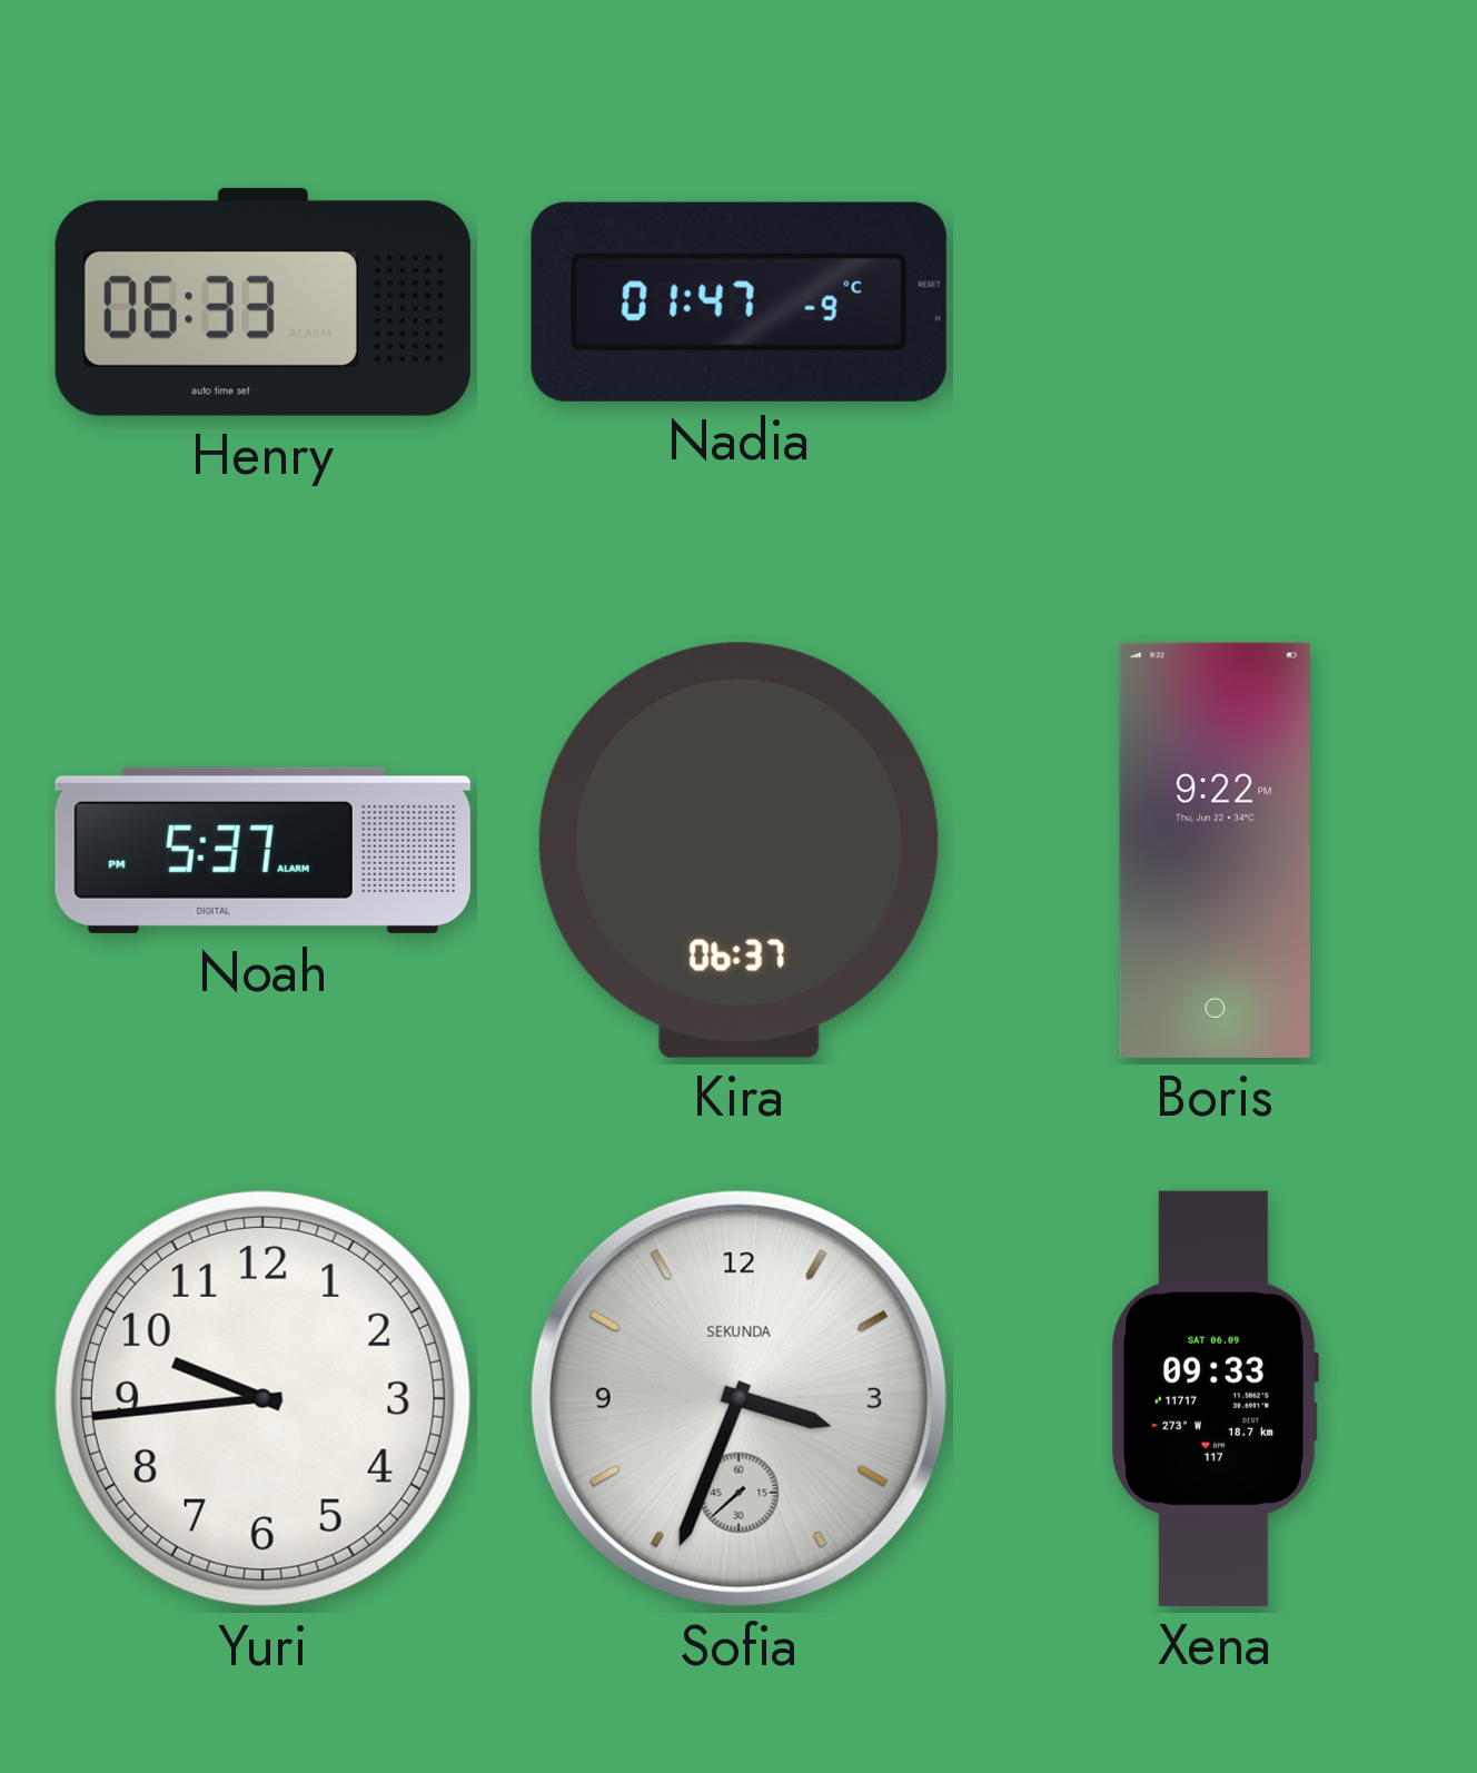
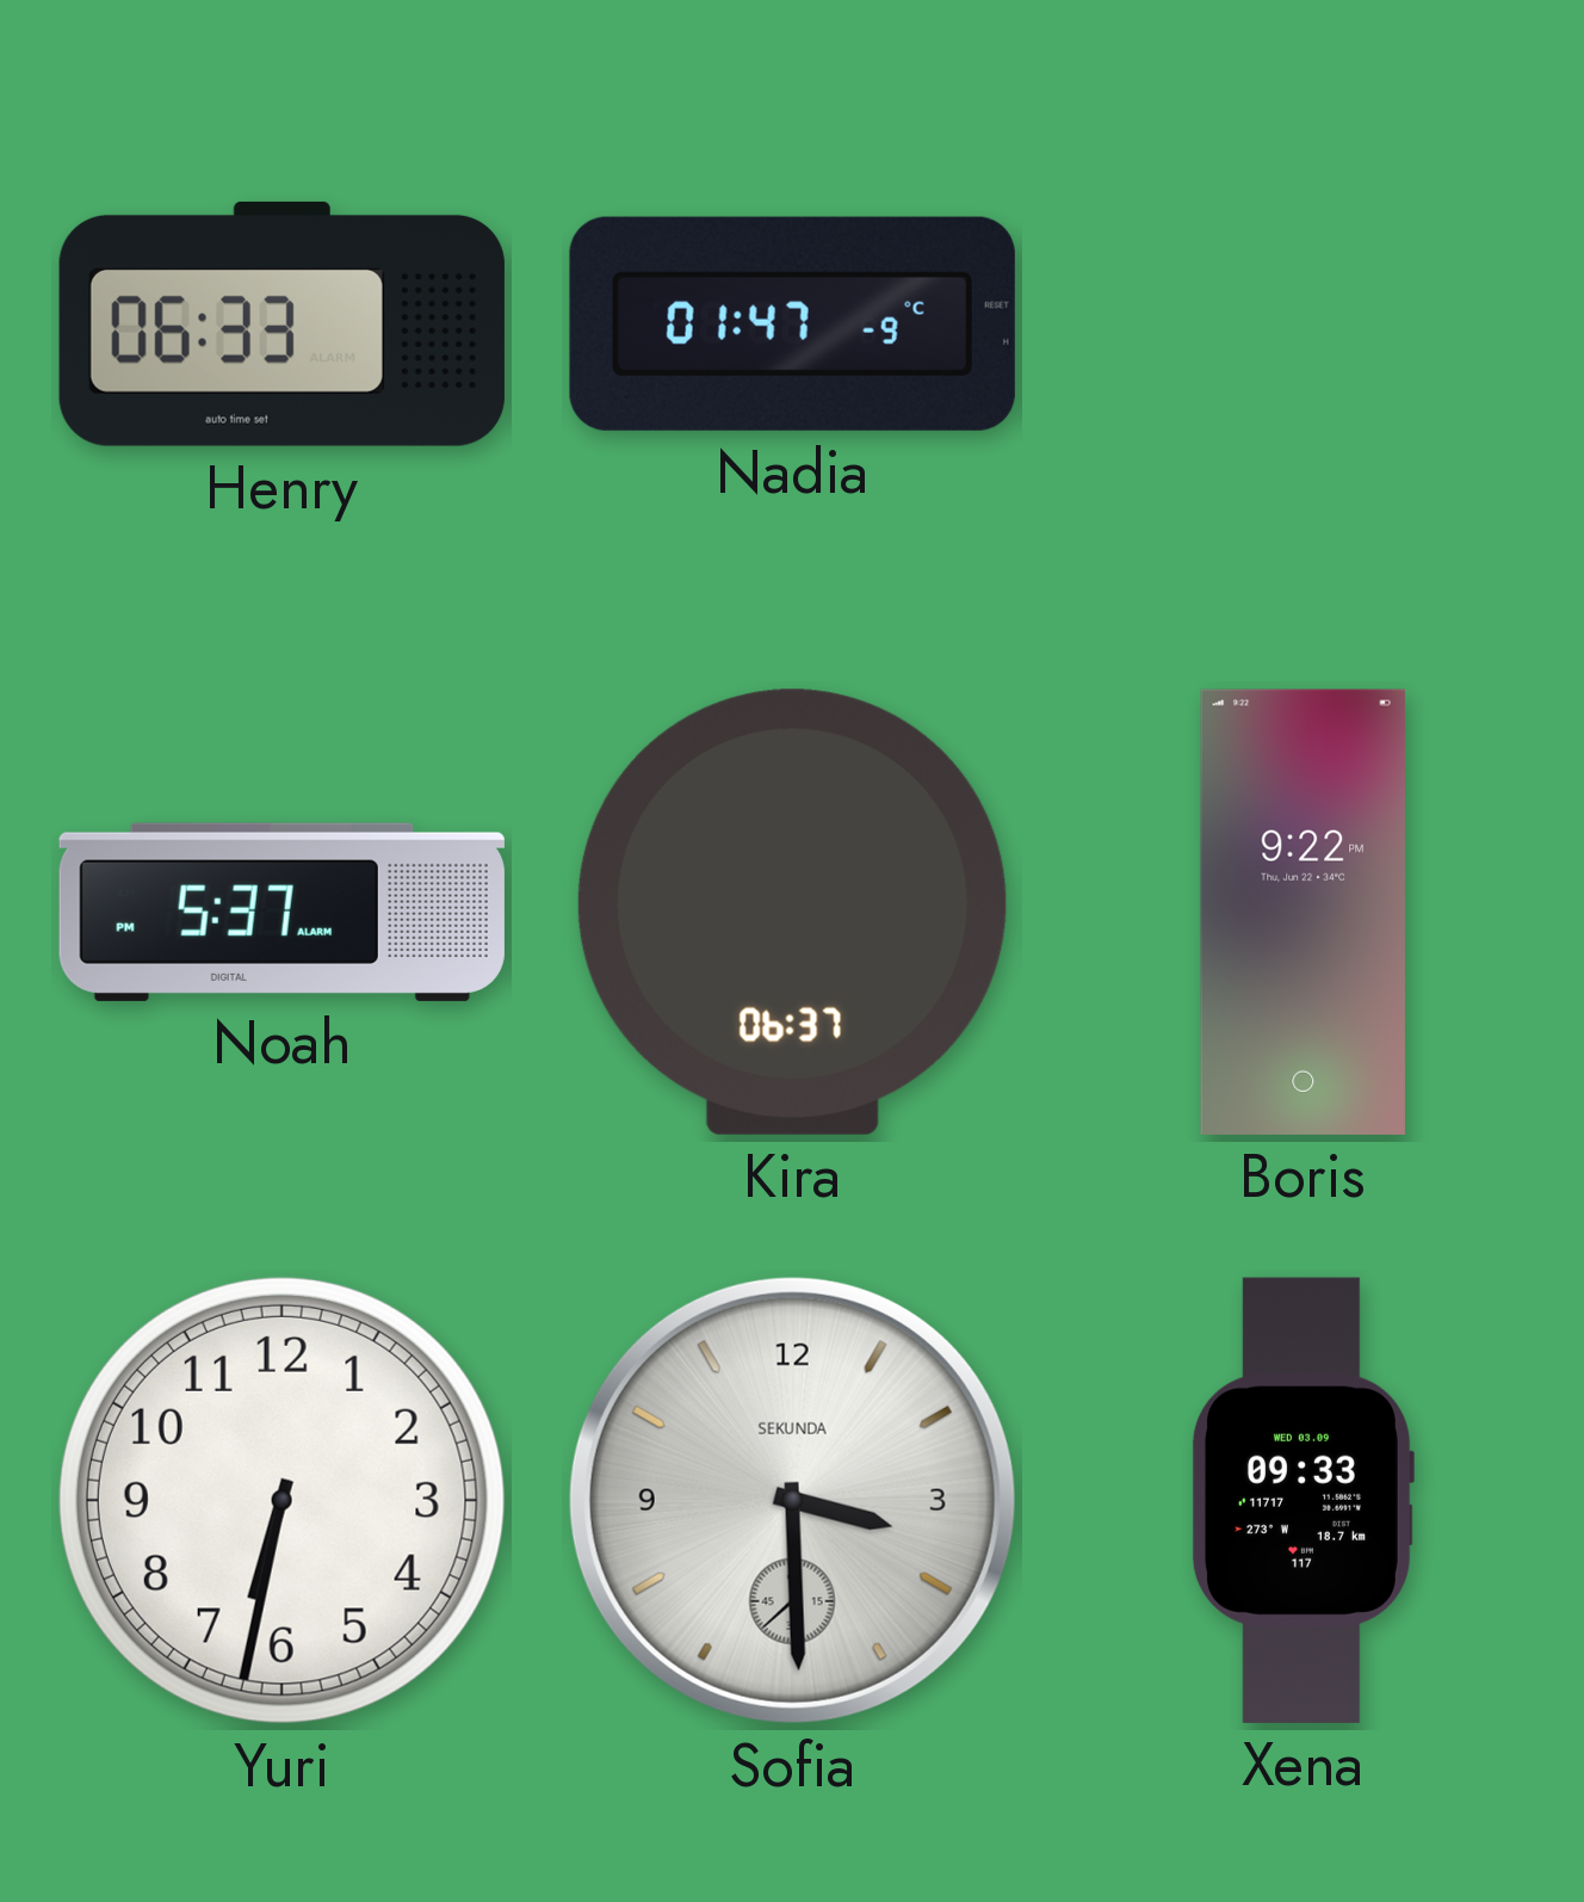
Yuri: 9:44 -> 6:32
Sofia: 3:33 -> 3:29
Xena date: SAT 06.09 -> WED 03.09
